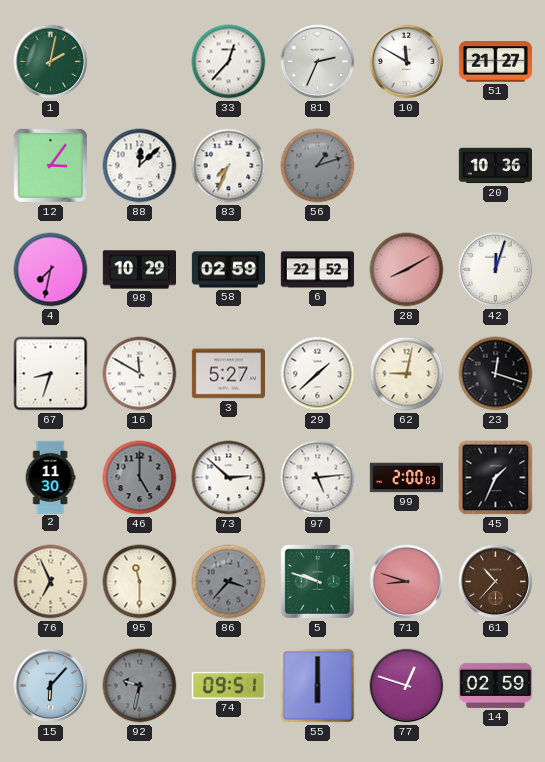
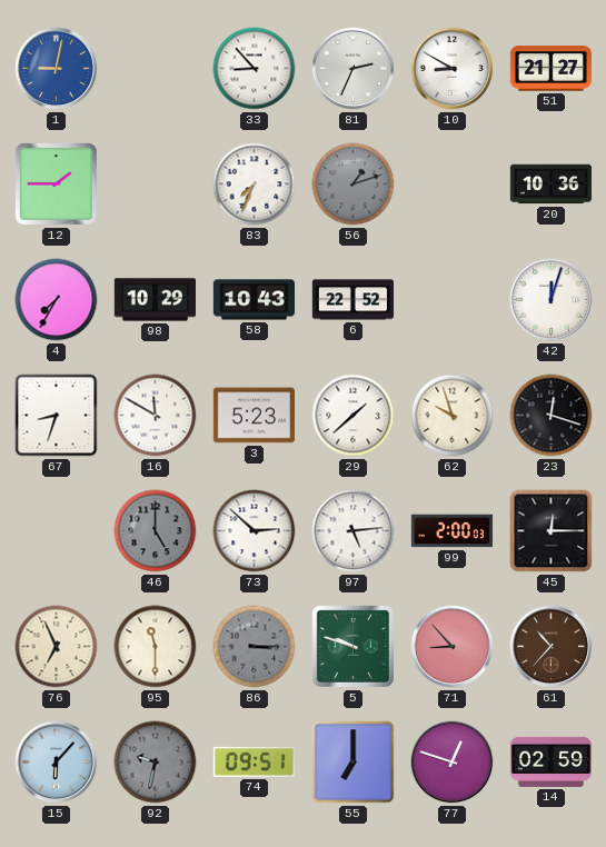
1: 2:02 -> 9:02
1 dial: green -> blue
33: 12:37 -> 8:53
10: 11:50 -> 8:50
12: 3:06 -> 1:45
88: 12:08 -> none
4: 7:32 -> 7:35
58: 02:59 -> 10:43
28: 8:10 -> none
3: 5:27 -> 5:23
62: 9:02 -> 9:57
2: 11:30 -> none
45: 1:34 -> 12:15
86: 3:37 -> 3:15
71: 8:48 -> 8:53
55: 6:00 -> 7:00
